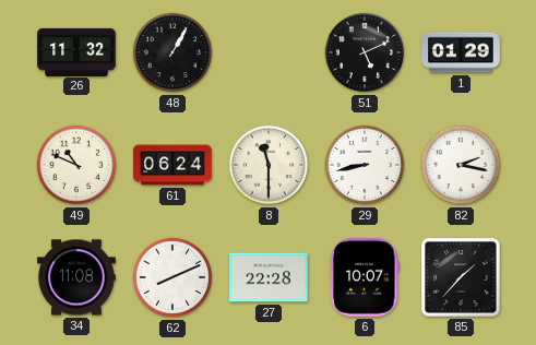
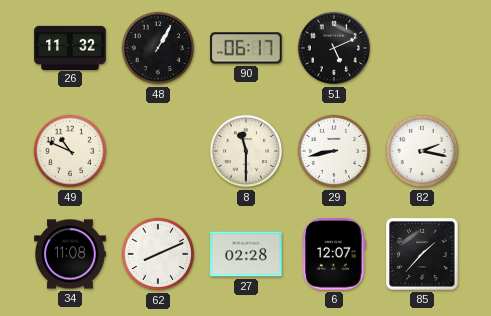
90: none -> 06:17
1: 01:29 -> none
61: 06:24 -> none
27: 22:28 -> 02:28
6: 10:07 -> 12:07
